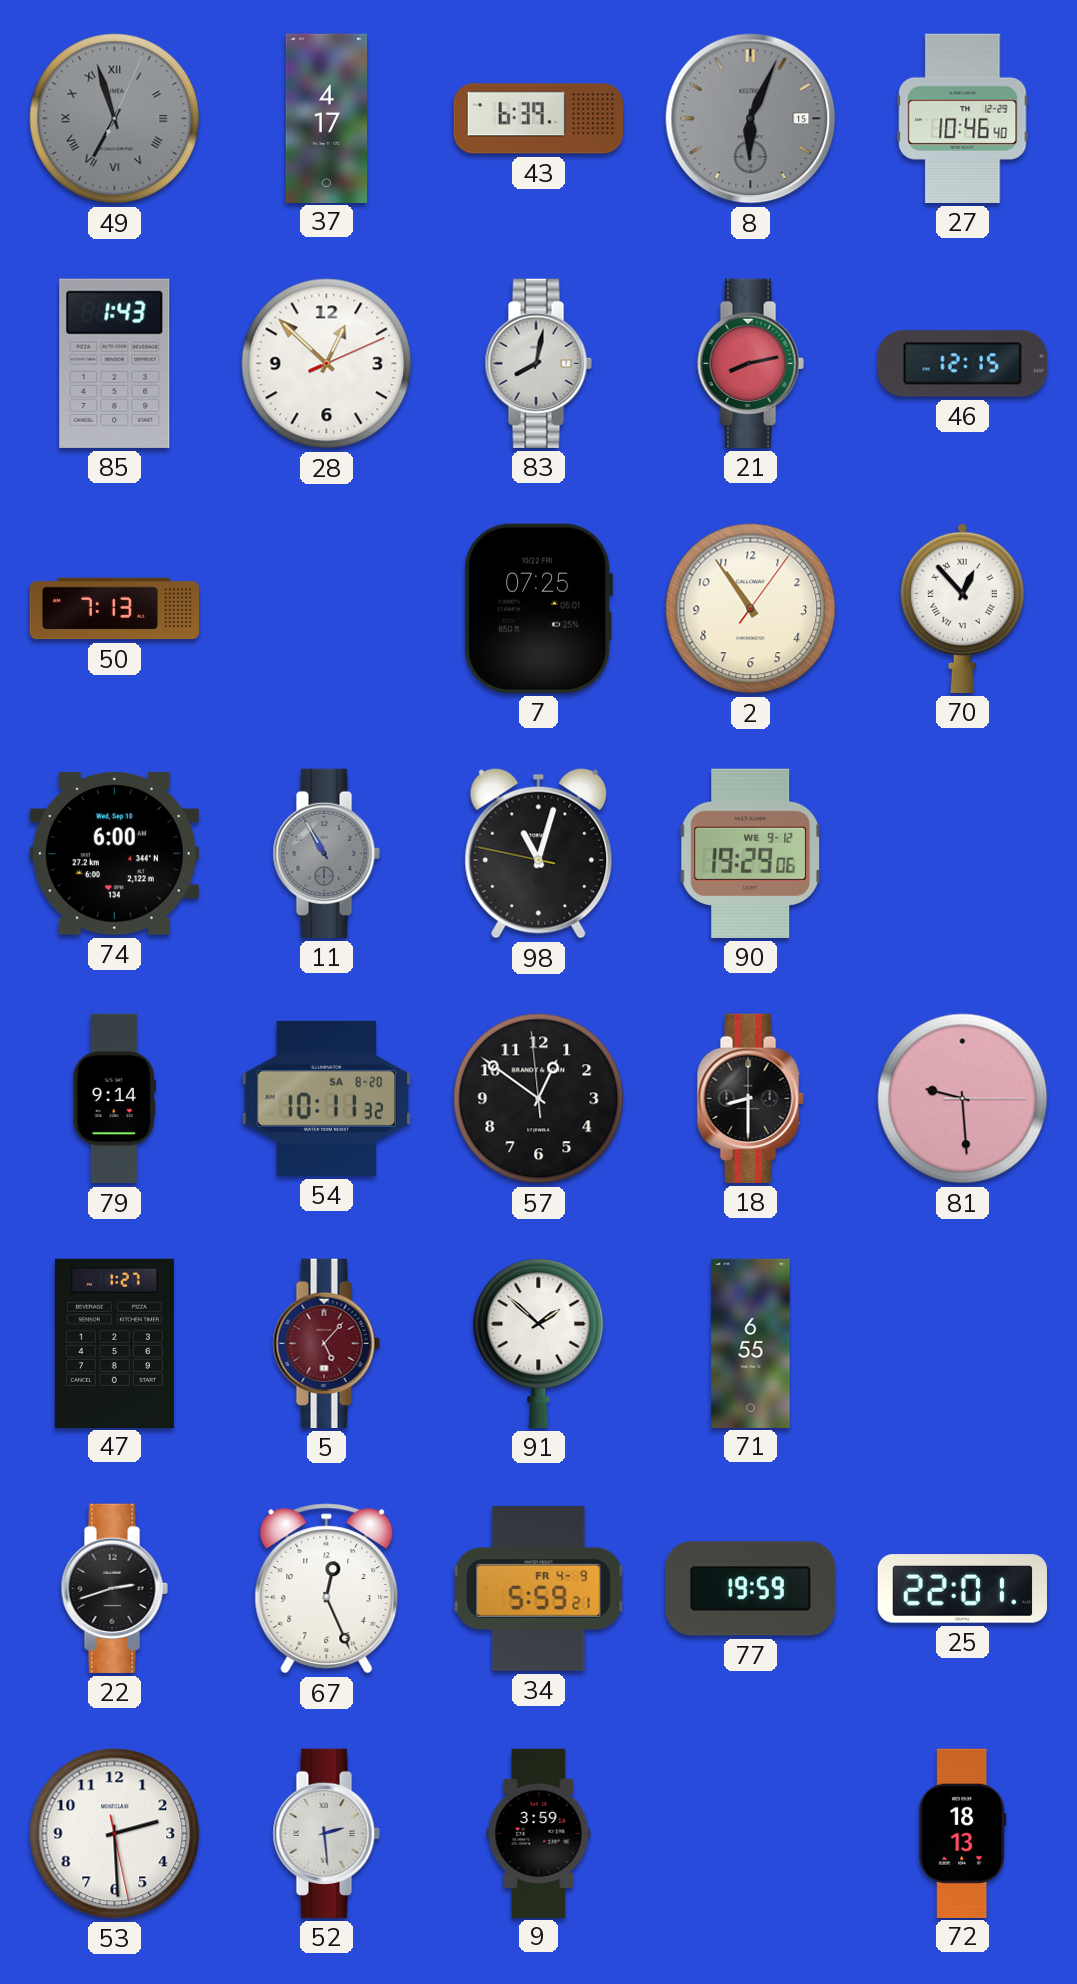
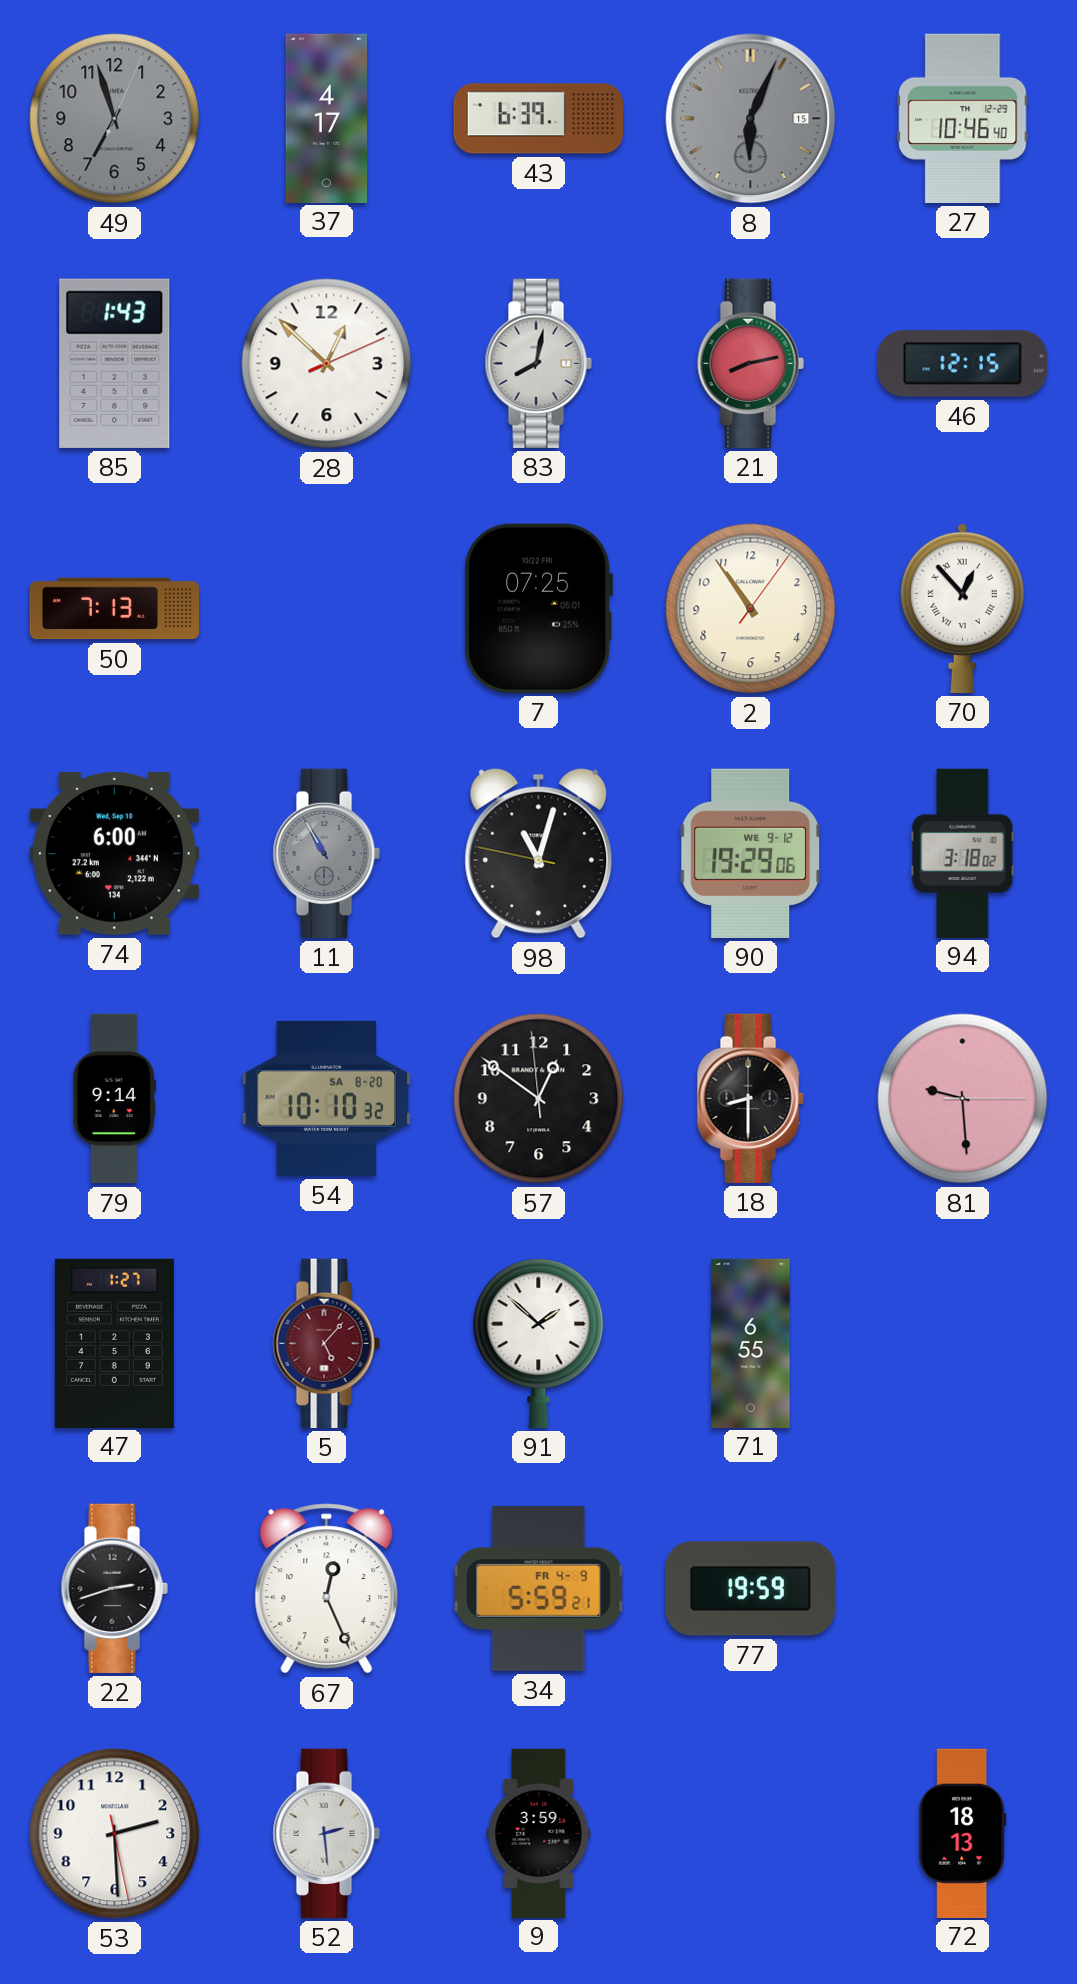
49 numerals: Roman -> Arabic
94: none -> 3:18
54: 10:11 -> 10:10
25: 22:01 -> none
